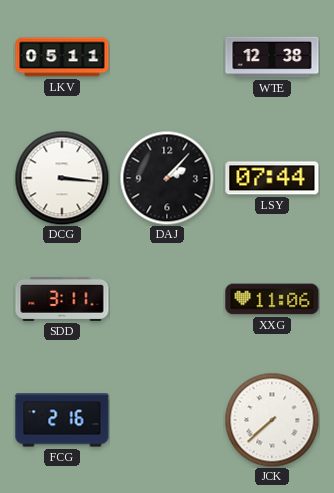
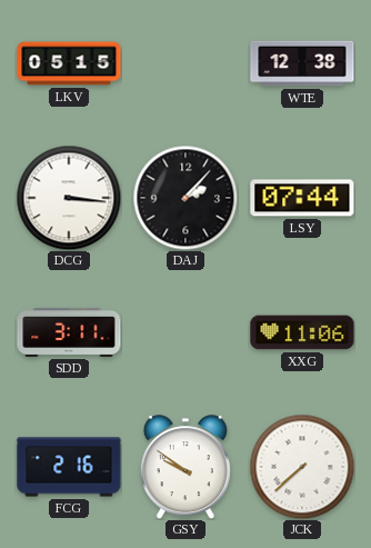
LKV: 05:11 -> 05:15
GSY: none -> 9:51
